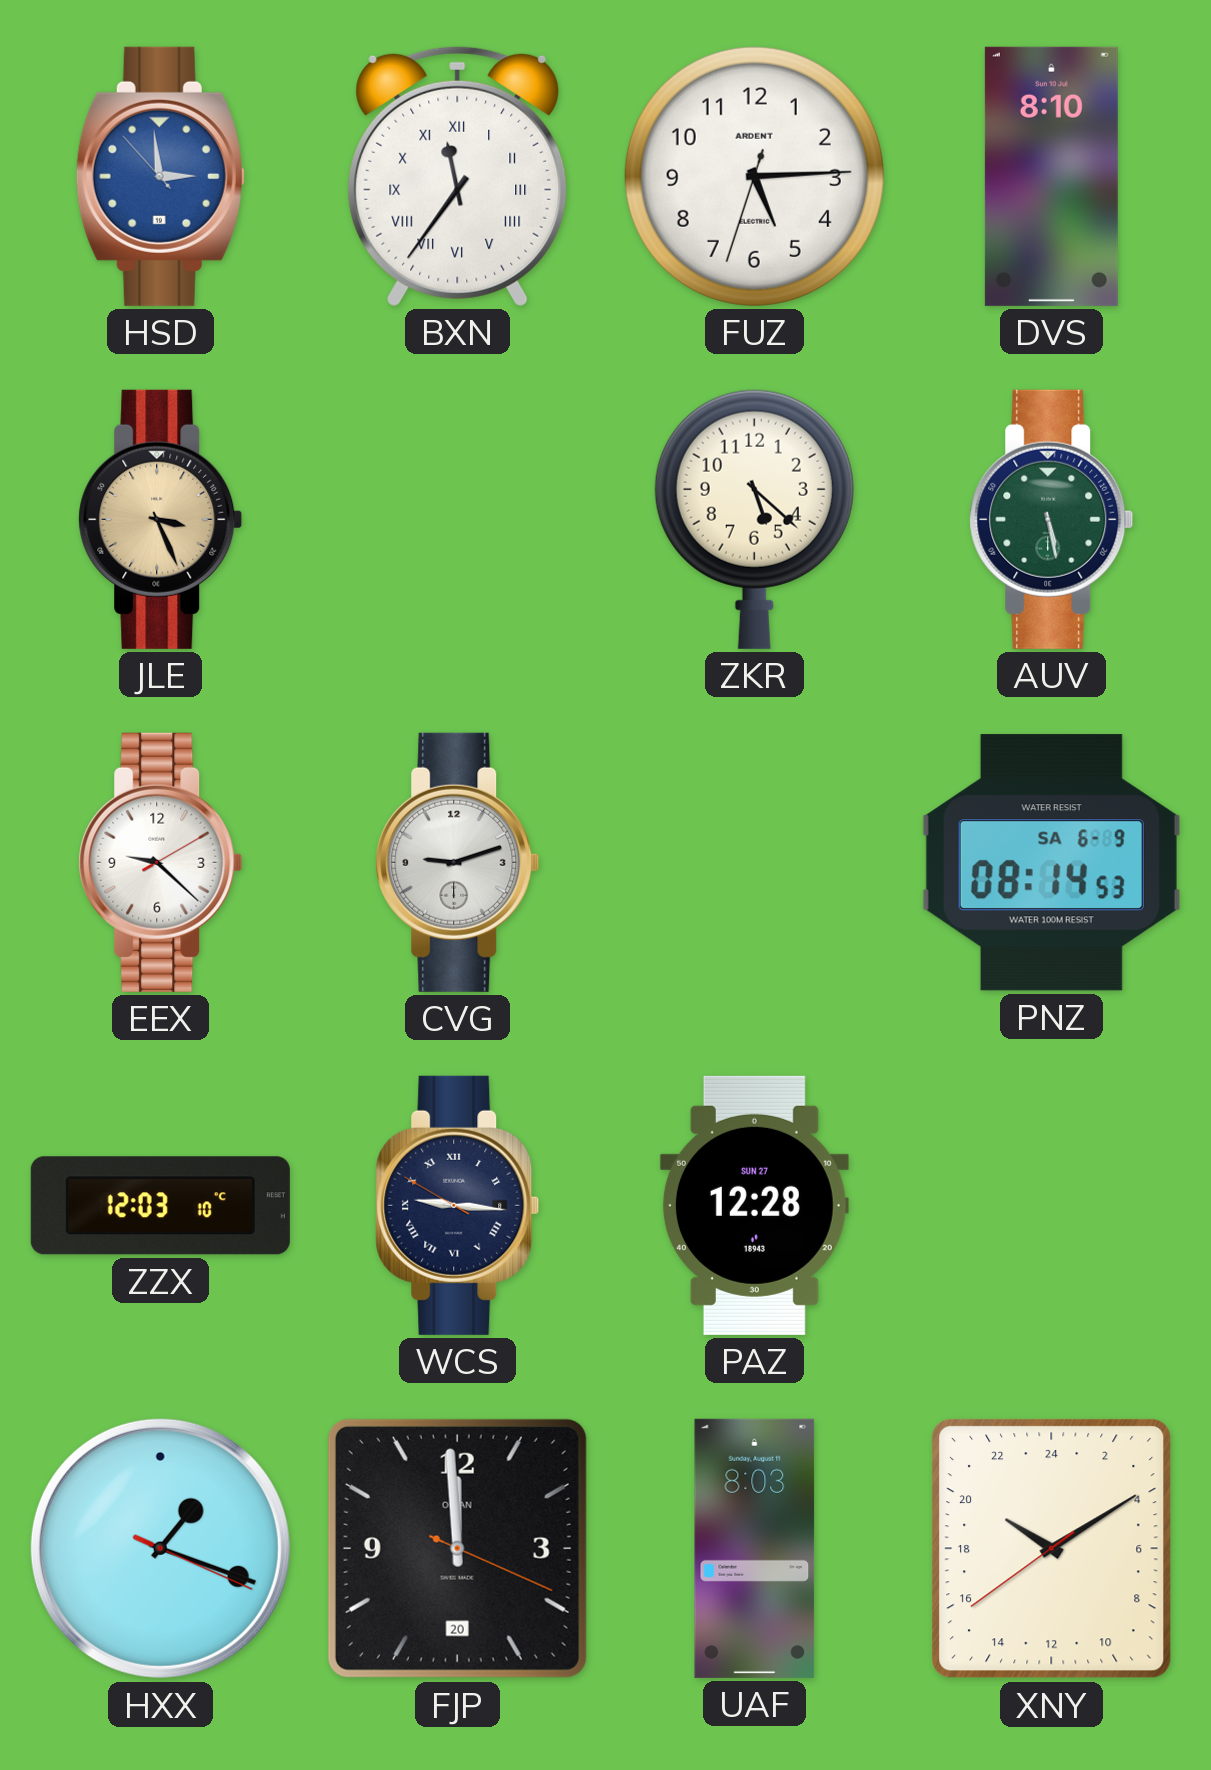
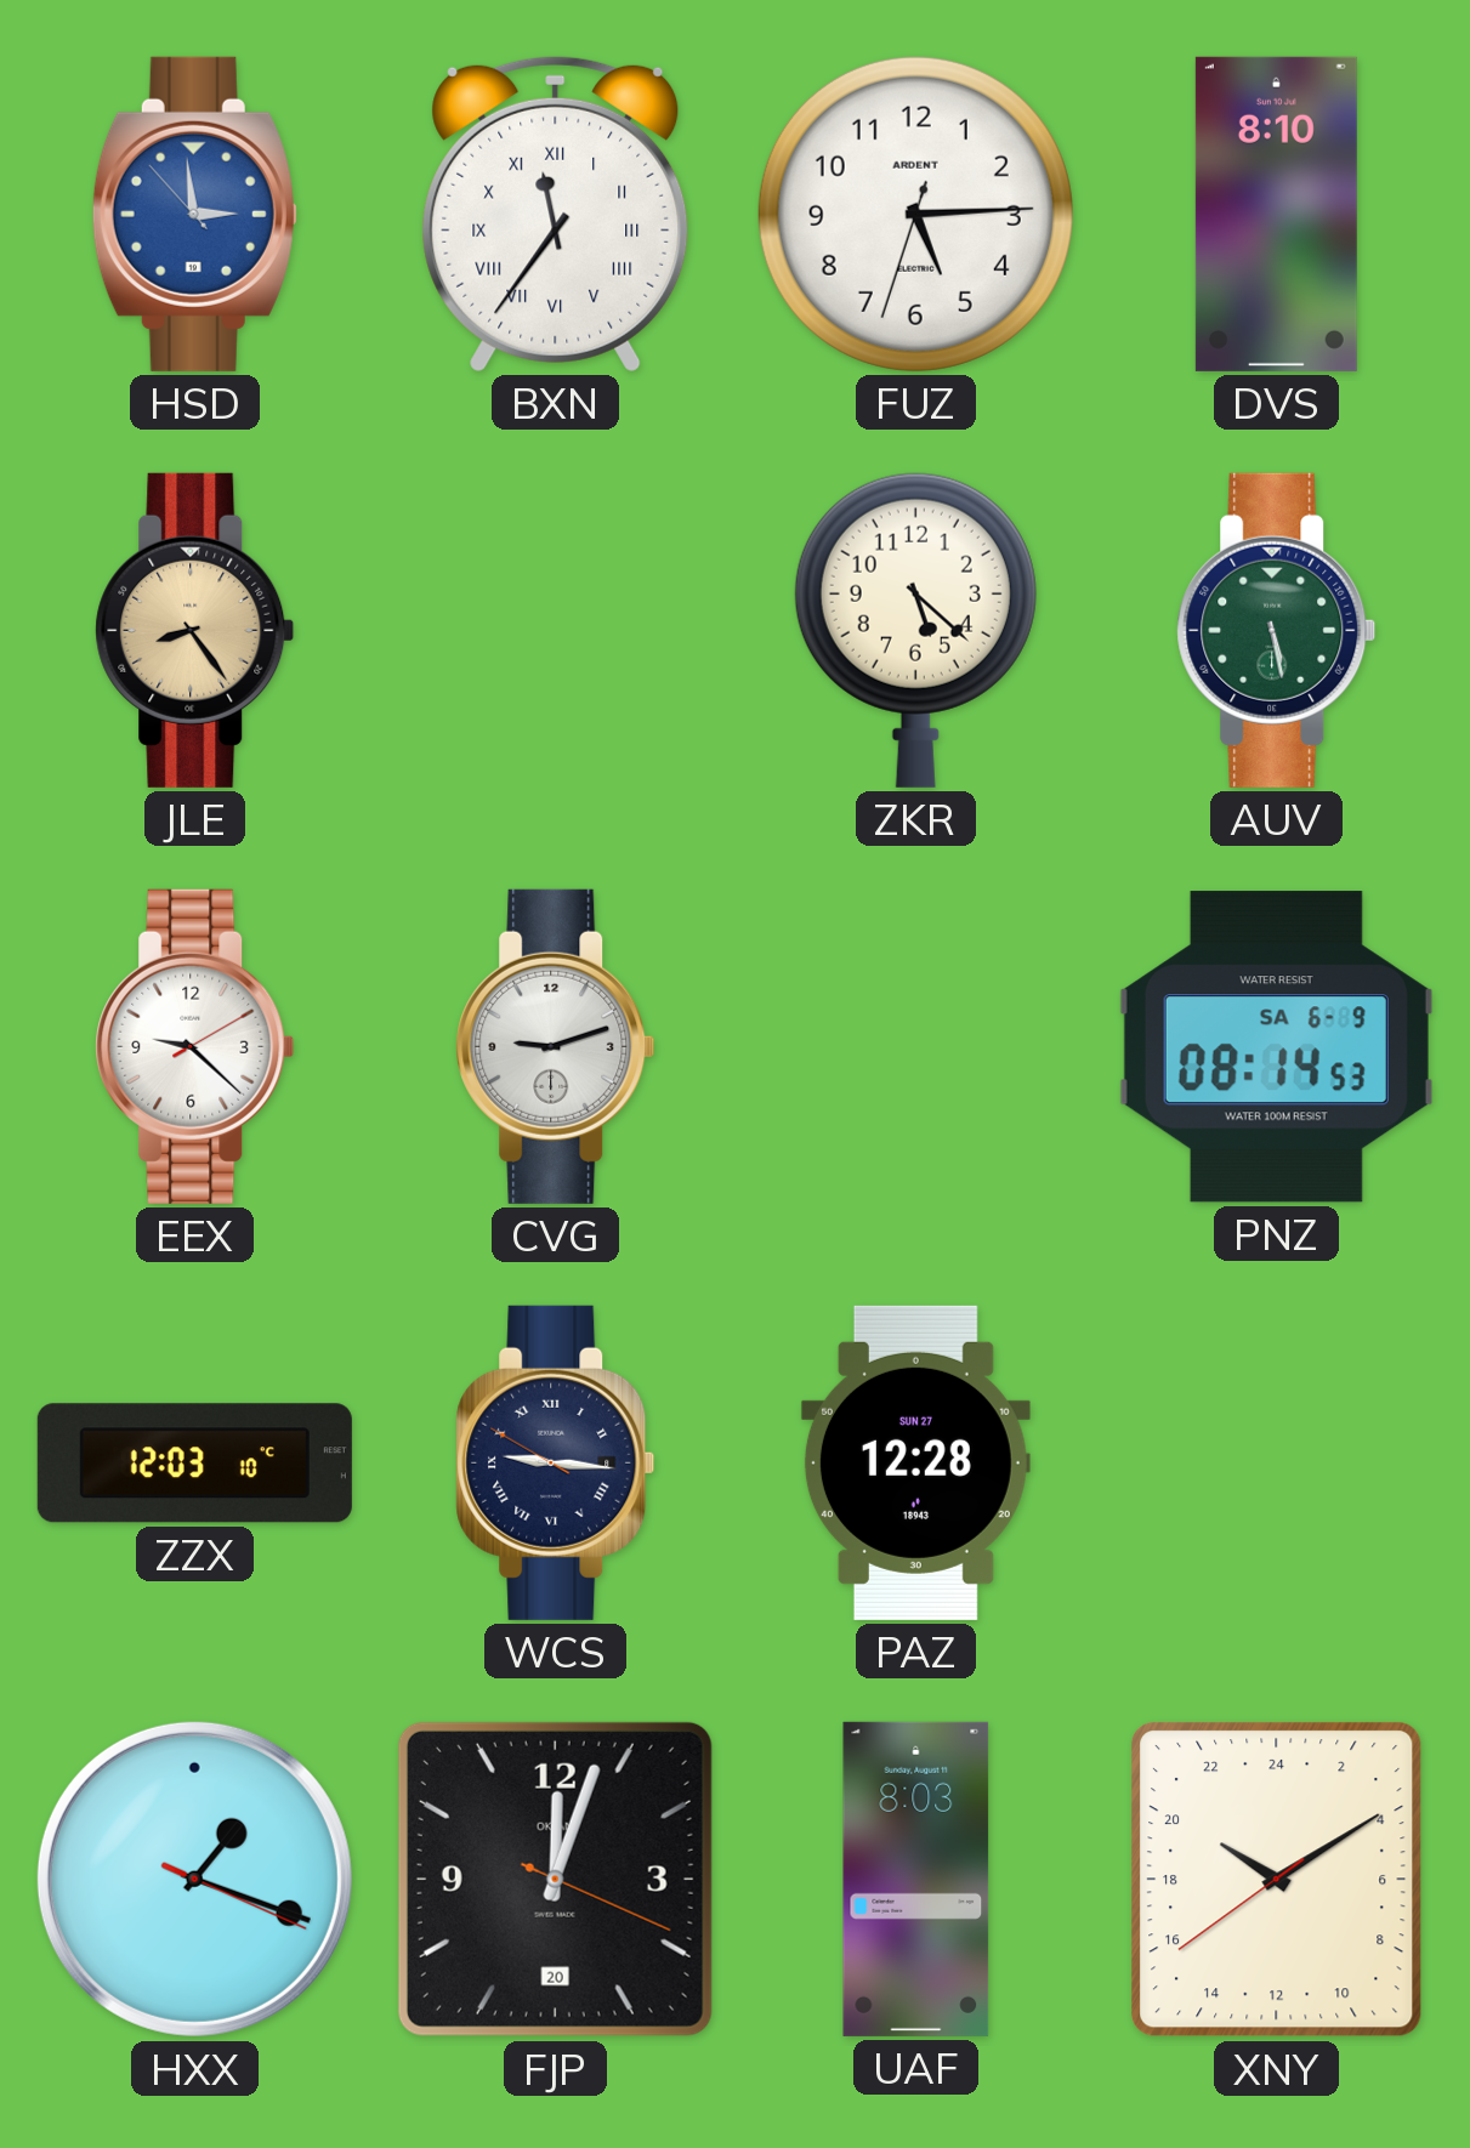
JLE: 3:26 -> 8:24
FJP: 11:59 -> 12:03
